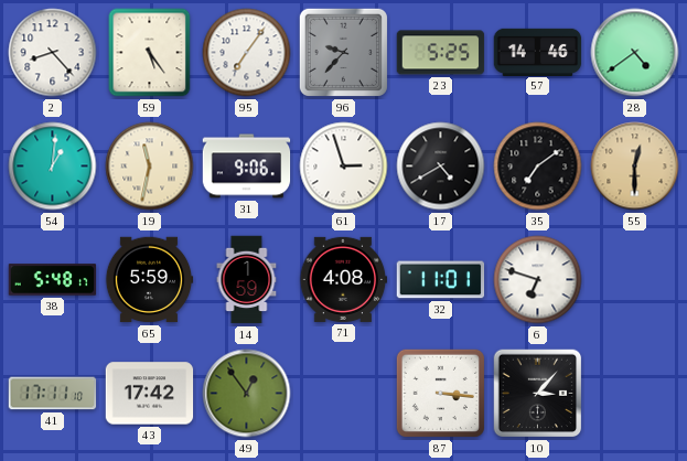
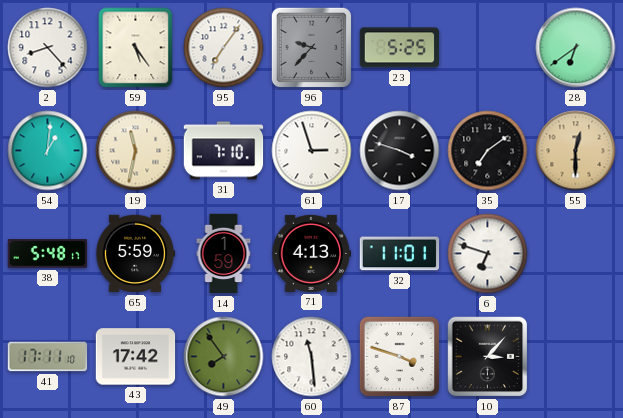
57: 14:46 -> none
28: 4:39 -> 6:39
31: 9:06 -> 7:10
17: 4:40 -> 3:48
71: 4:08 -> 4:13
49: 12:54 -> 7:54
60: none -> 11:29
87: 3:16 -> 3:48
